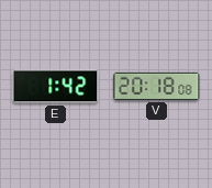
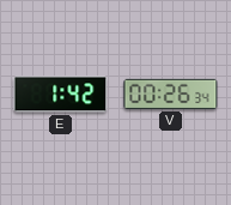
V: 20:18 -> 00:26
